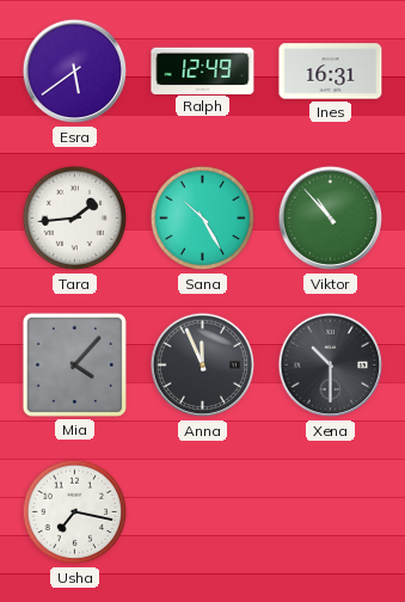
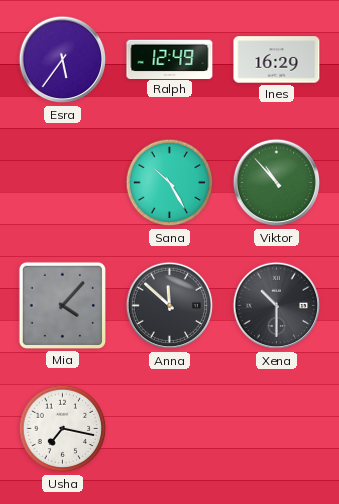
Esra: 5:39 -> 5:36
Ines: 16:31 -> 16:29
Tara: 1:44 -> none
Anna: 11:56 -> 11:52
